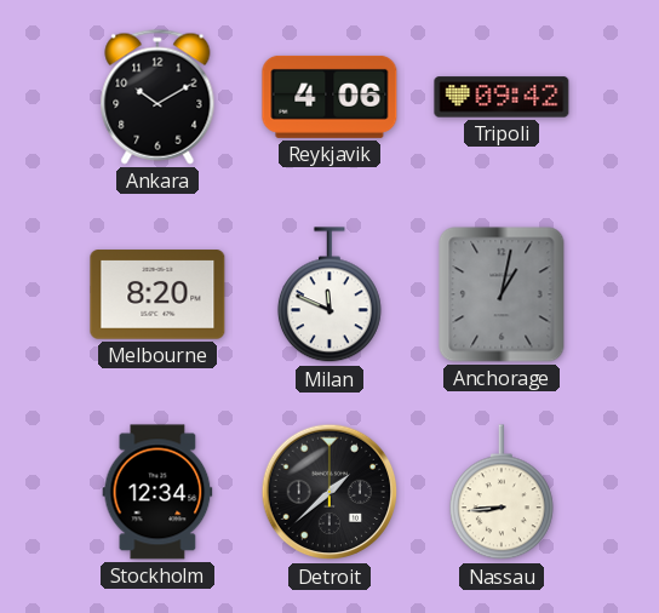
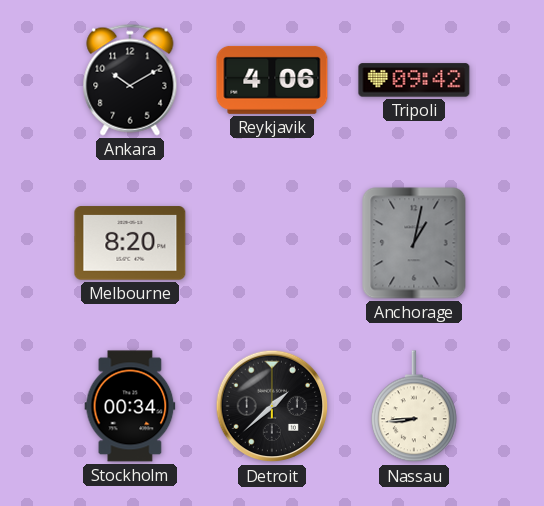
Milan: 11:49 -> none
Stockholm: 12:34 -> 00:34
